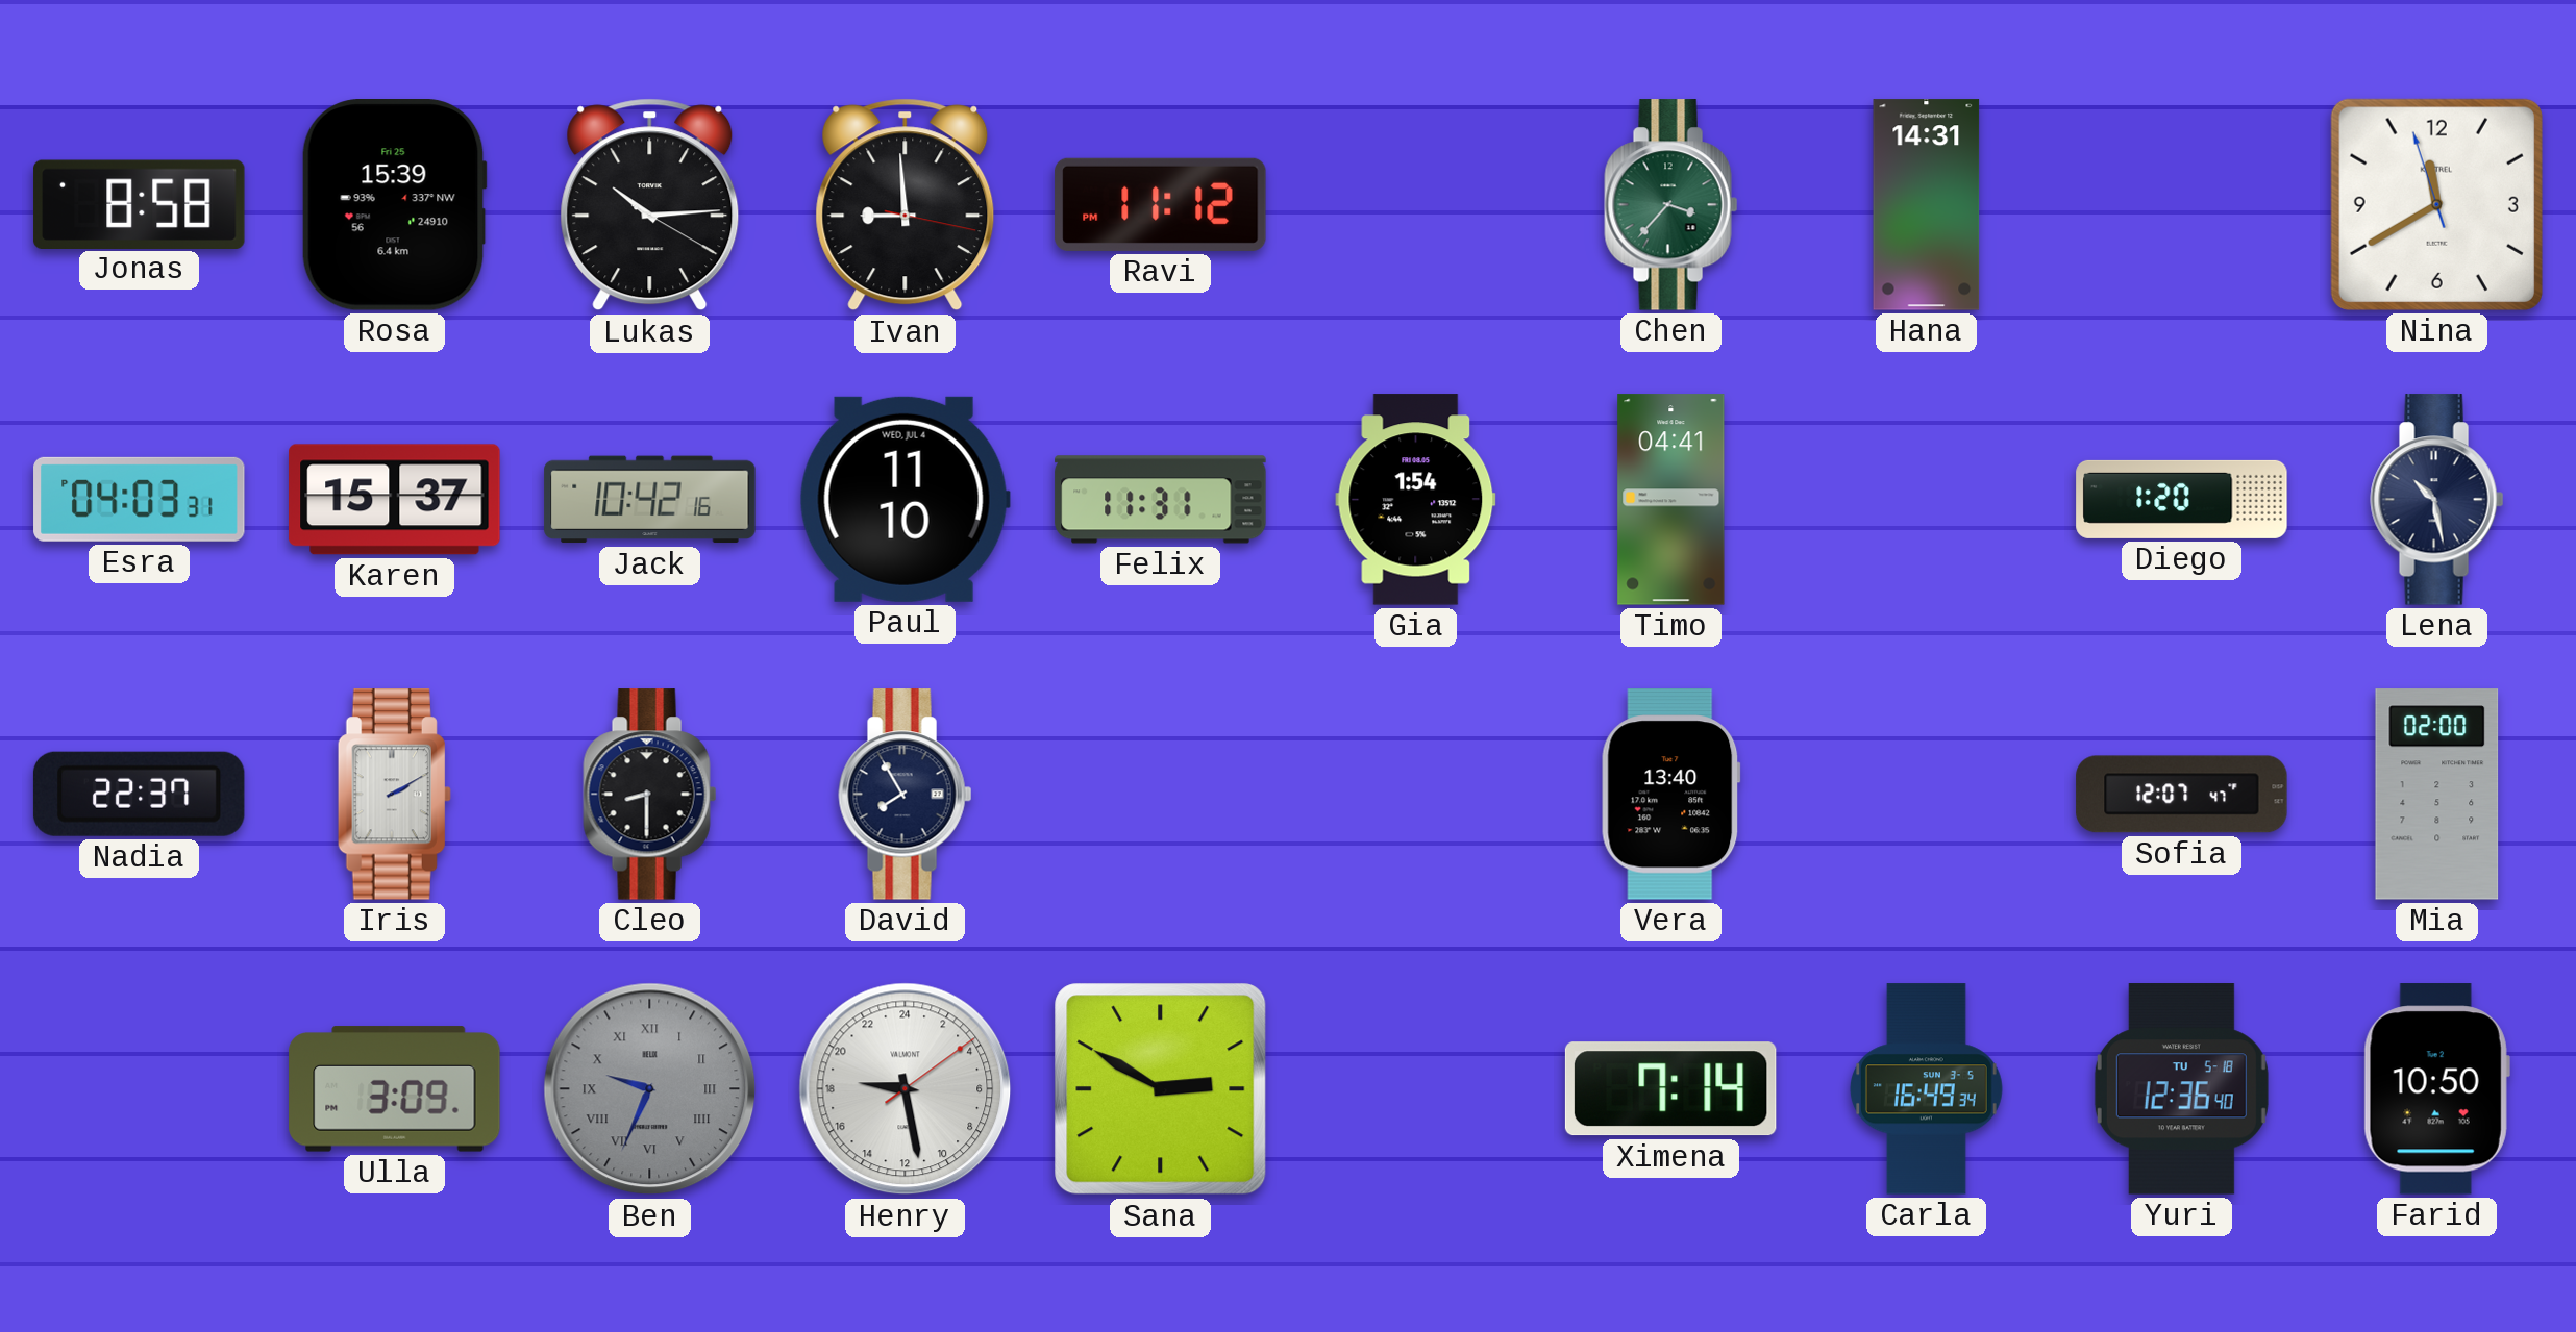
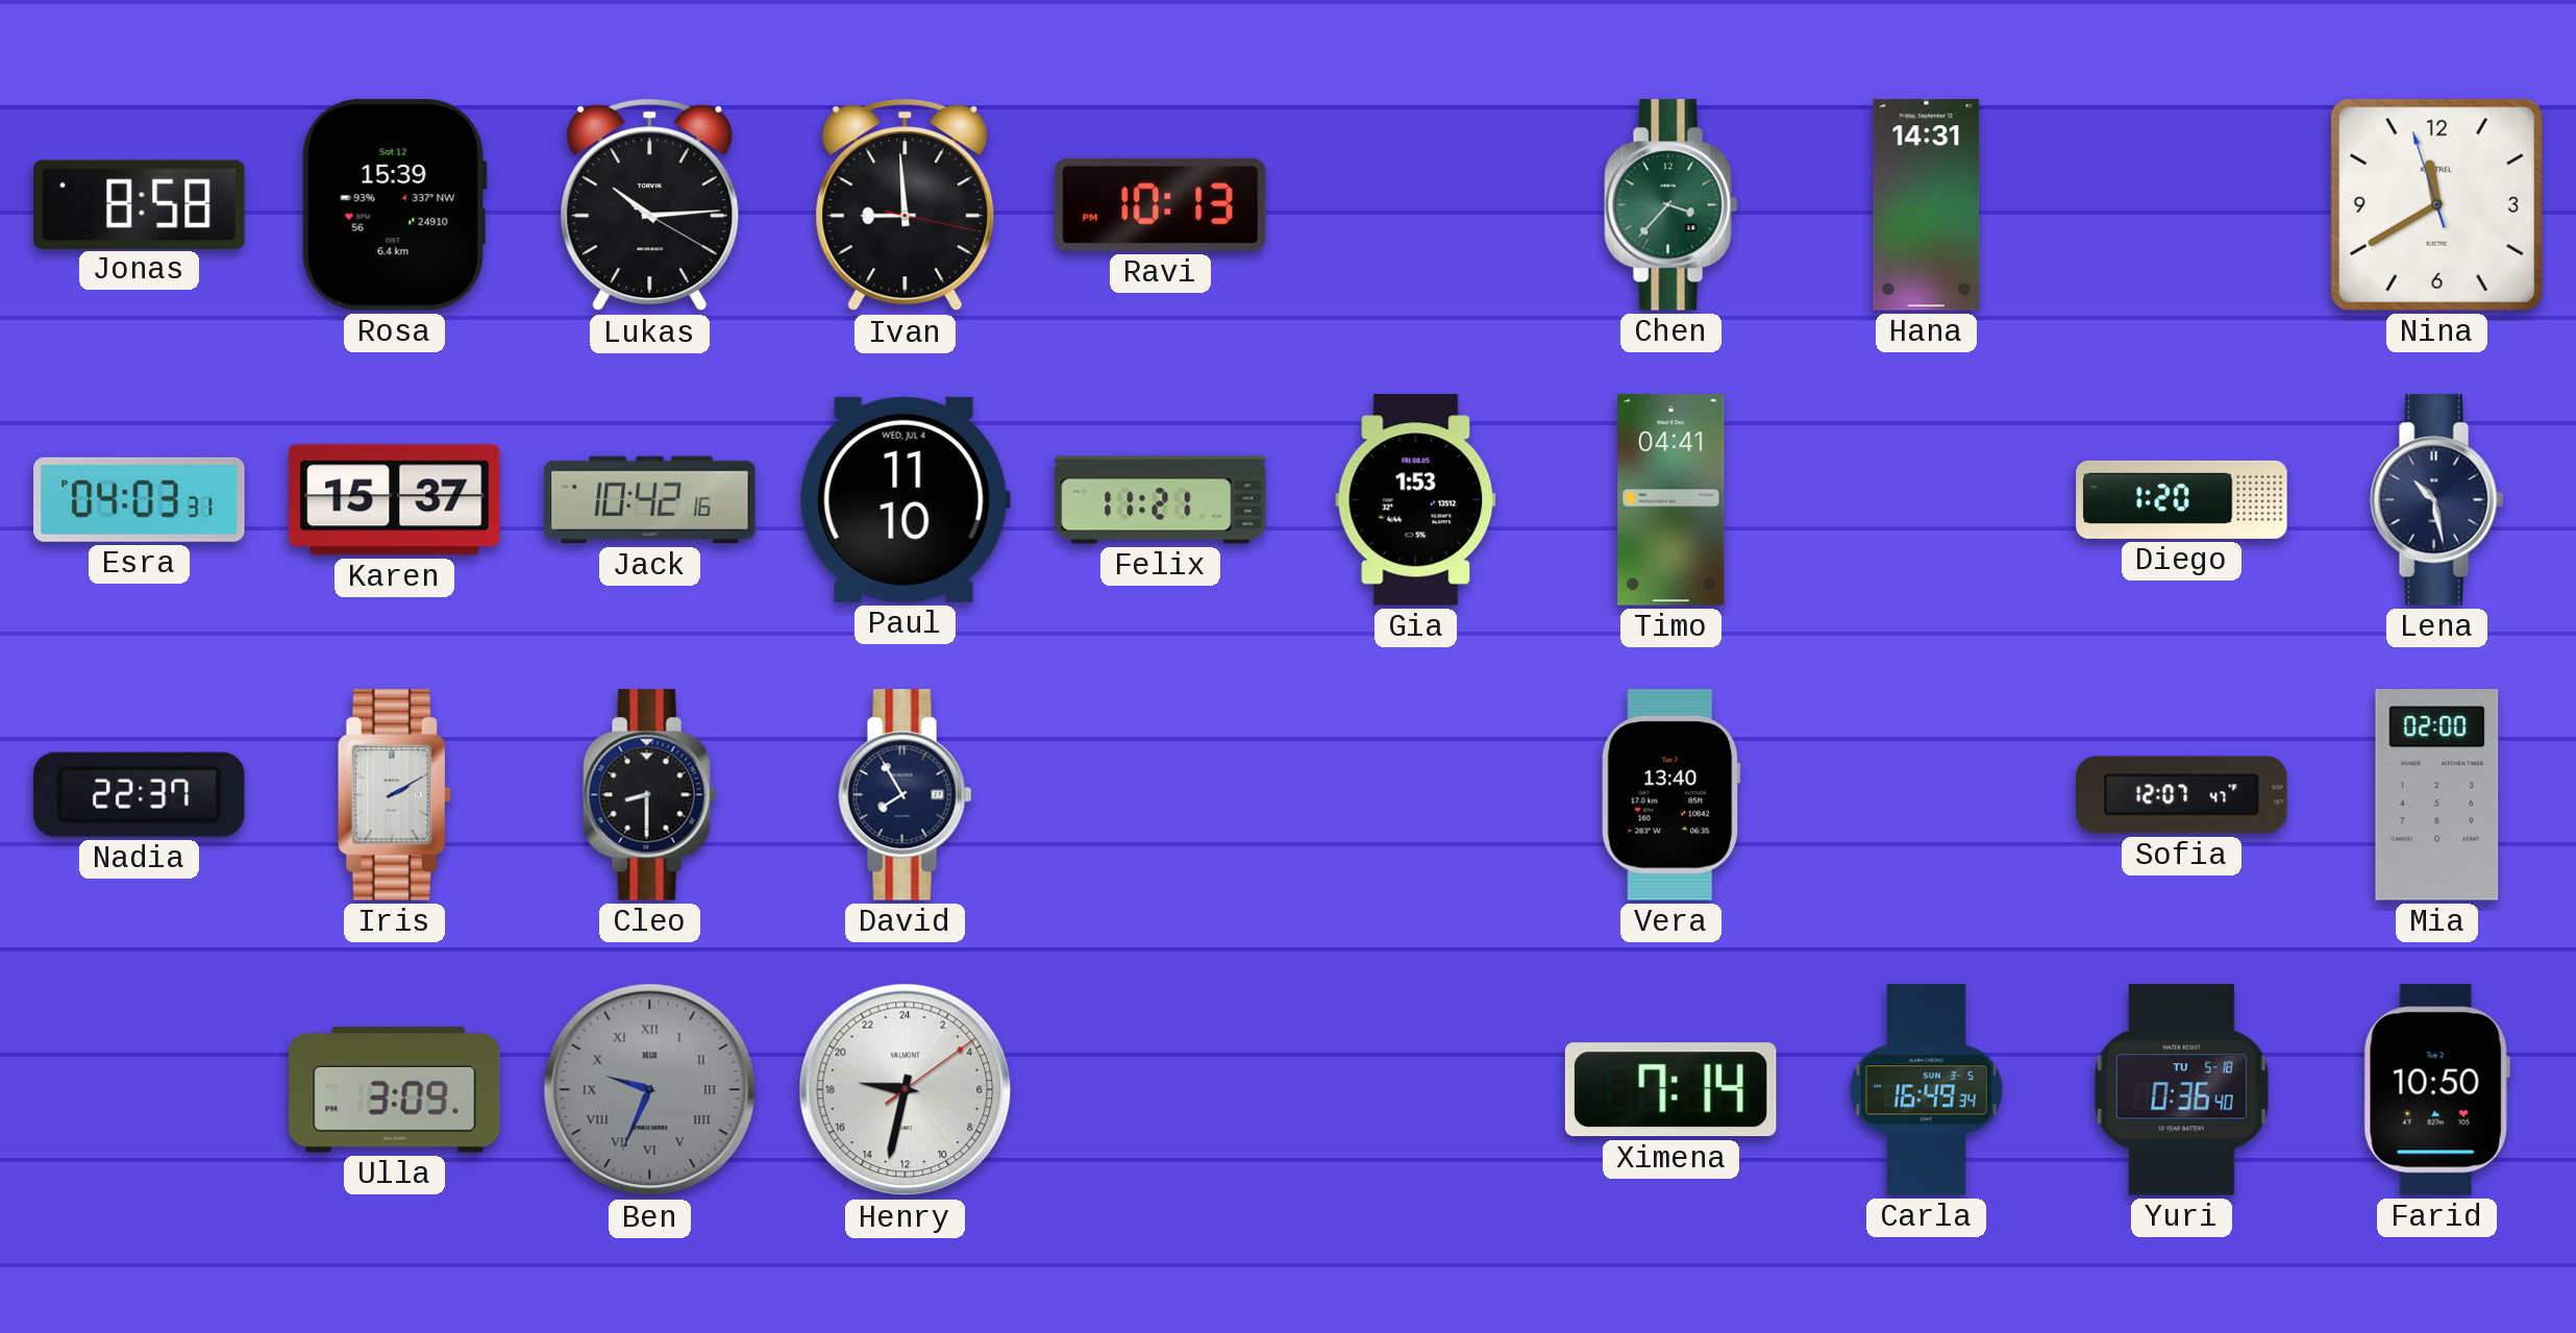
Rosa date: Fri 25 -> Sat 12
Ravi: 11:12 -> 10:13
Felix: 11:31 -> 11:21
Gia: 1:54 -> 1:53
Henry: 18:28 -> 18:32
Sana: 2:50 -> none
Yuri: 12:36 -> 0:36
